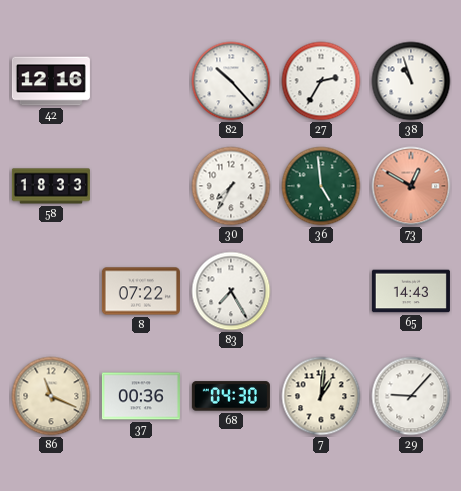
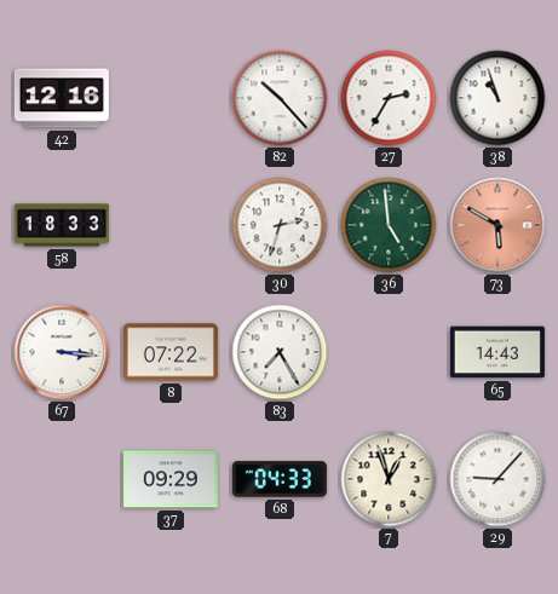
30: 7:35 -> 2:33
73: 12:50 -> 5:50
67: none -> 3:16
86: 11:19 -> none
37: 00:36 -> 09:29
68: 04:30 -> 04:33
7: 1:01 -> 12:57
